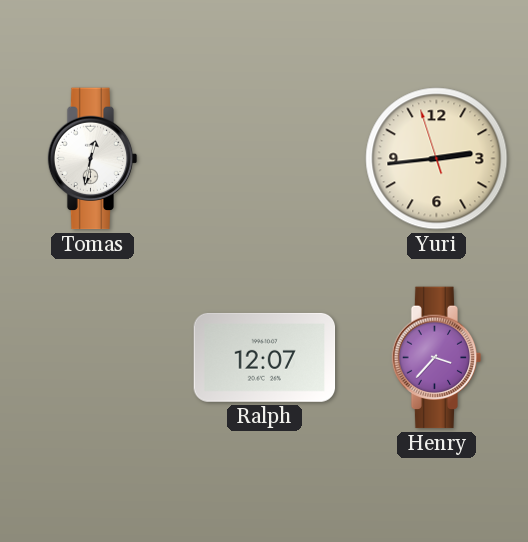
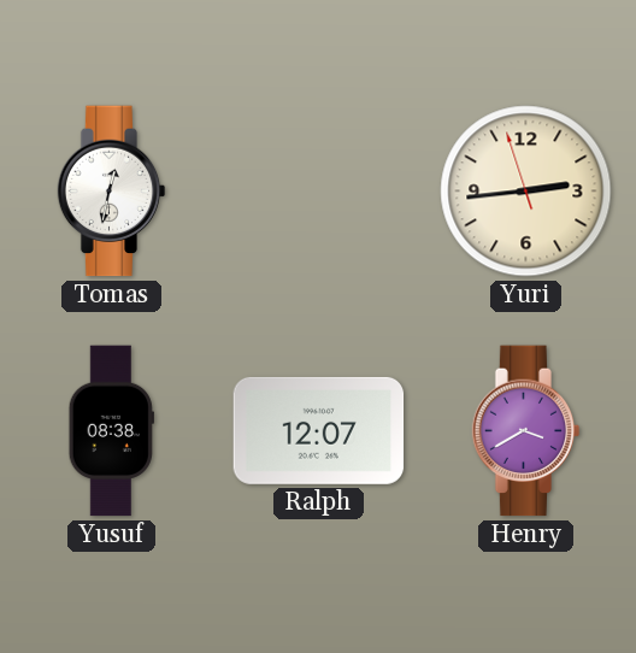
Yusuf: none -> 08:38
Henry: 3:37 -> 3:40
